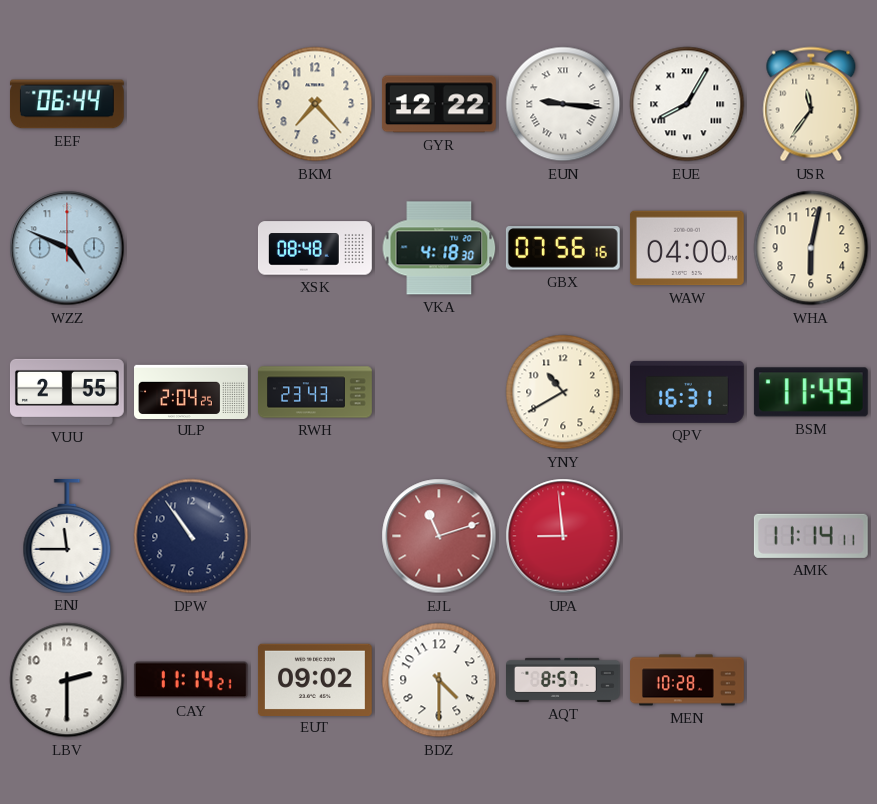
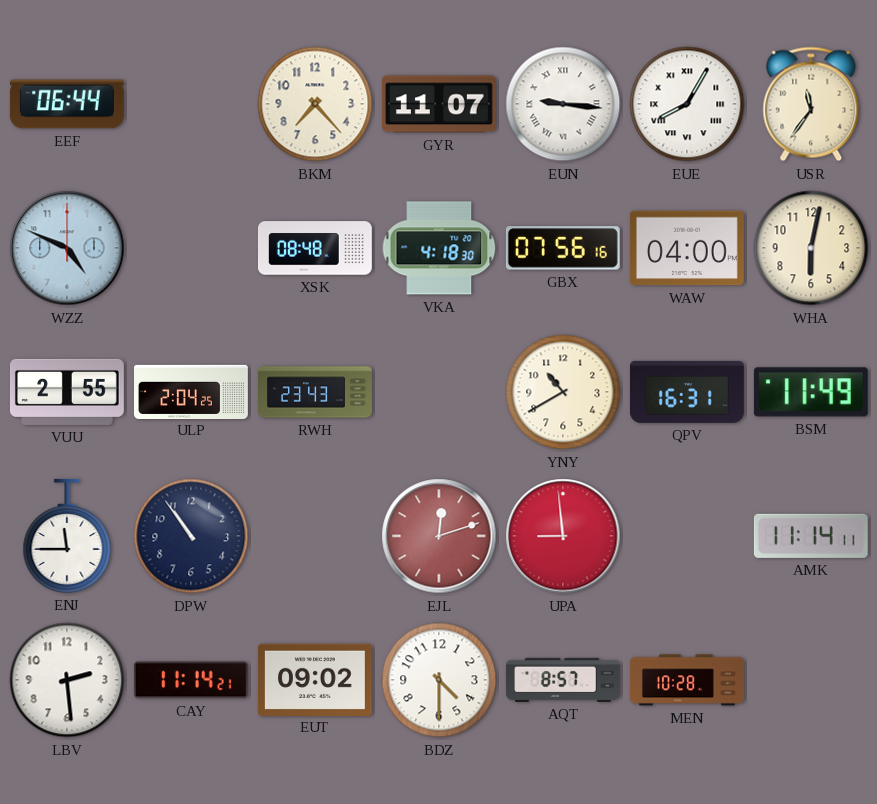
GYR: 12:22 -> 11:07
EJL: 11:12 -> 12:12
LBV: 2:30 -> 2:29
